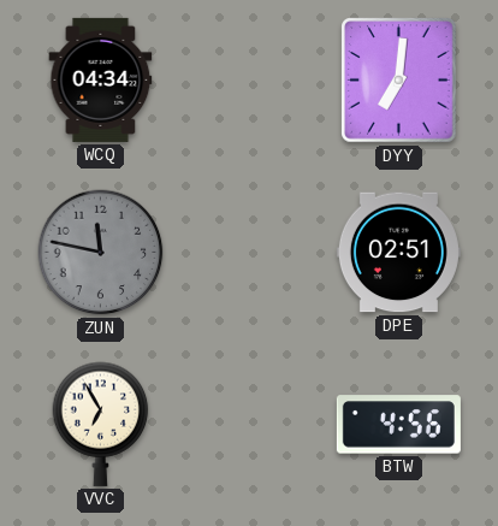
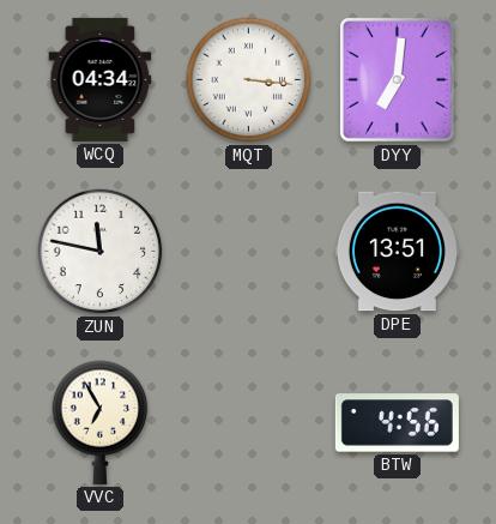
MQT: none -> 3:16
ZUN dial: grey -> white
DPE: 02:51 -> 13:51
